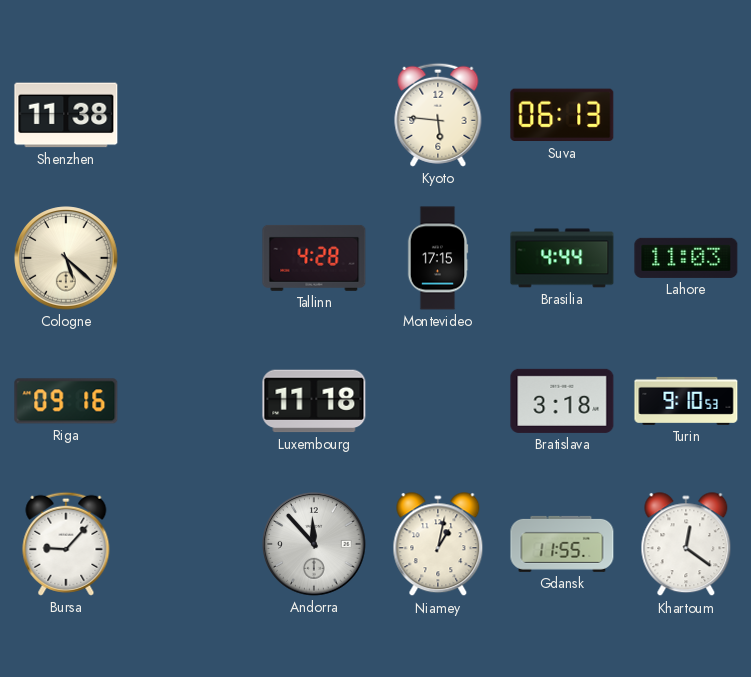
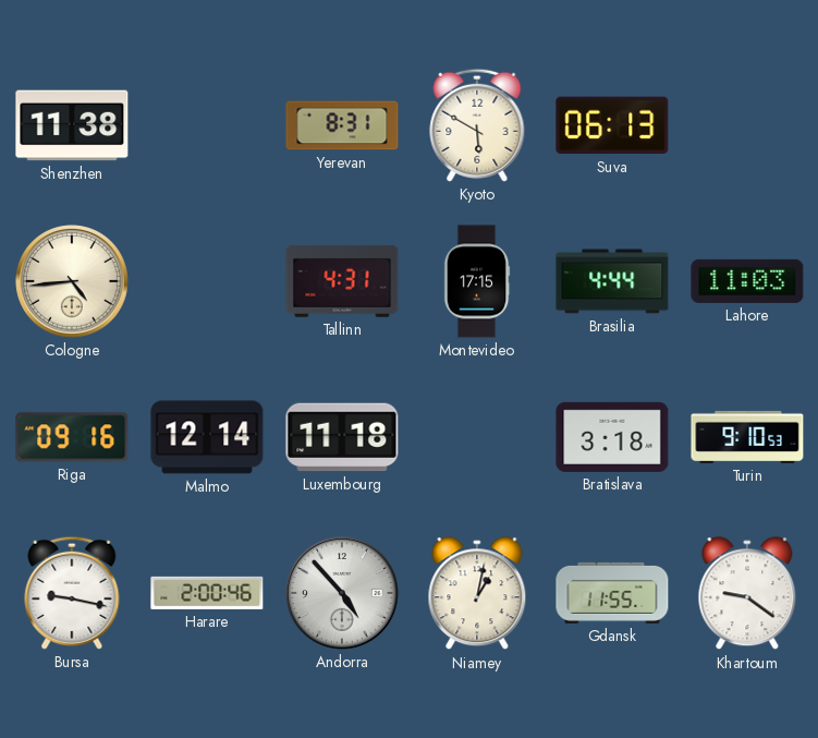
Yerevan: none -> 8:31
Kyoto: 5:46 -> 5:50
Cologne: 5:22 -> 4:44
Tallinn: 4:28 -> 4:31
Malmo: none -> 12:14
Bursa: 9:07 -> 9:17
Harare: none -> 2:00
Andorra: 11:53 -> 4:53
Khartoum: 12:21 -> 9:21
